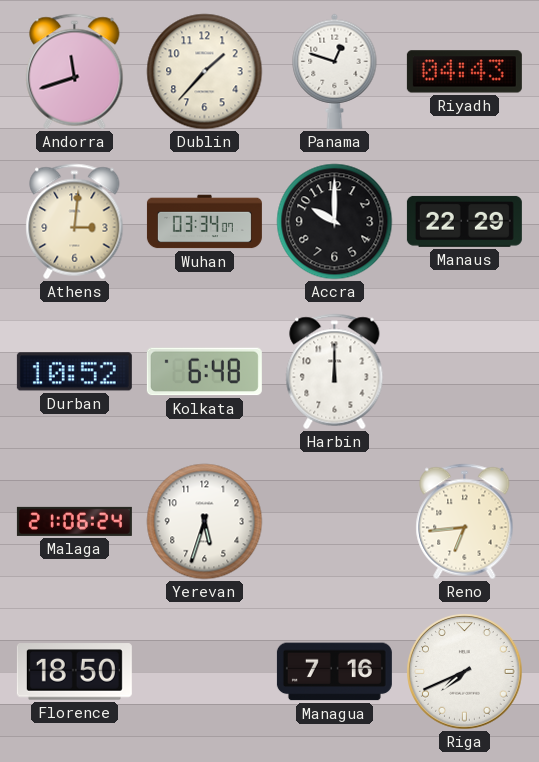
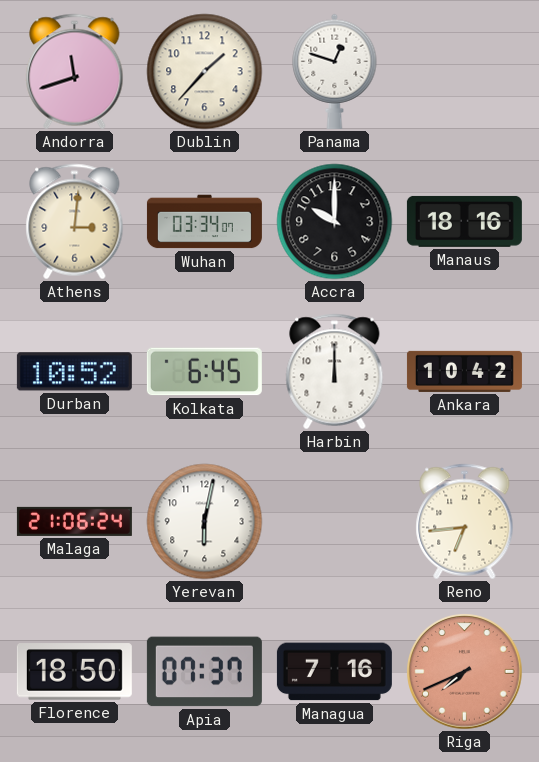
Riyadh: 04:43 -> none
Manaus: 22:29 -> 18:16
Kolkata: 6:48 -> 6:45
Ankara: none -> 10:42
Yerevan: 5:33 -> 6:02
Apia: none -> 07:37
Riga dial: white -> salmon
